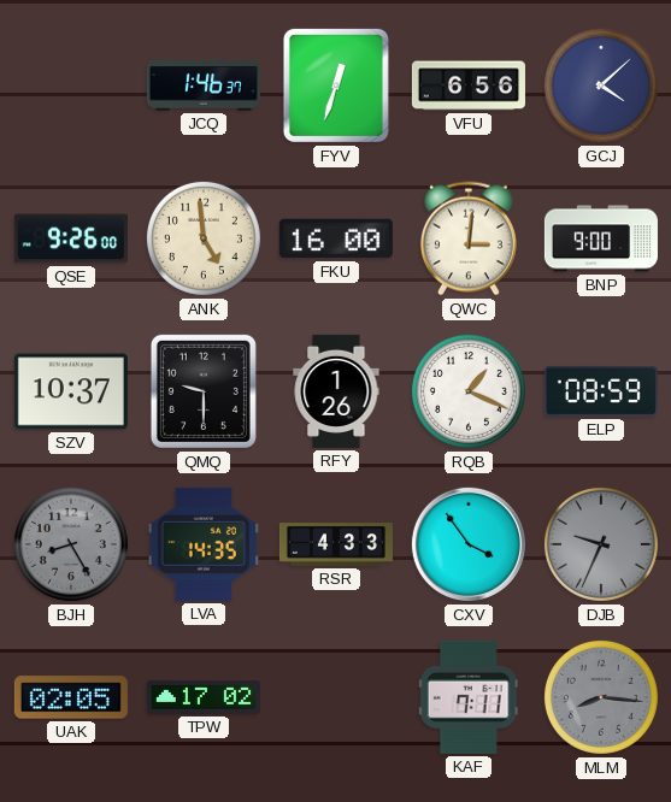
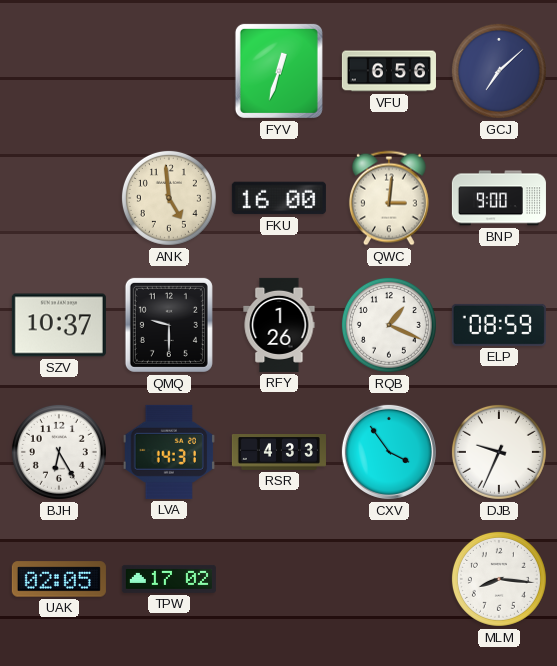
JCQ: 1:46 -> none
GCJ: 4:08 -> 7:08
QSE: 9:26 -> none
BJH: 8:25 -> 6:25
BJH dial: grey -> white
LVA: 14:35 -> 14:31
DJB dial: grey -> white
KAF: 7:11 -> none
MLM dial: grey -> white
